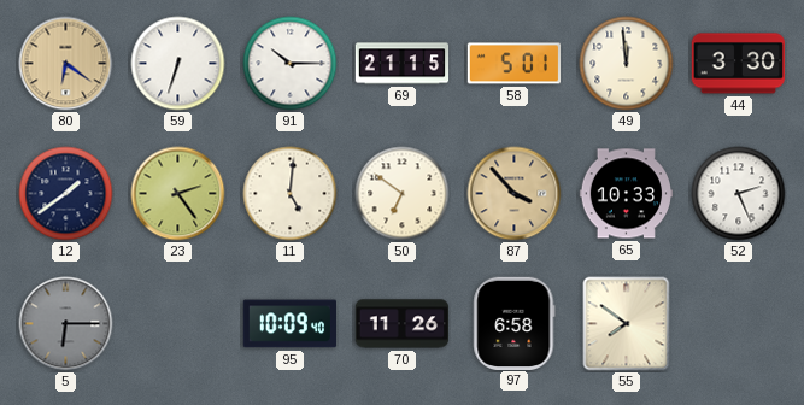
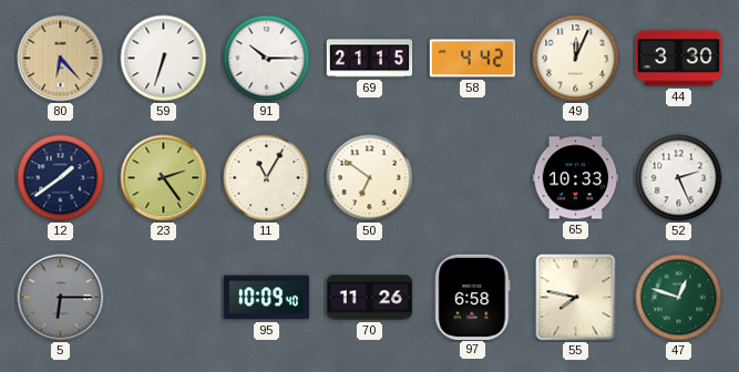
80: 6:21 -> 6:23
58: 5:01 -> 4:42
49: 11:59 -> 12:04
11: 5:01 -> 11:05
87: 3:53 -> none
55: 7:51 -> 7:47
47: none -> 12:48
